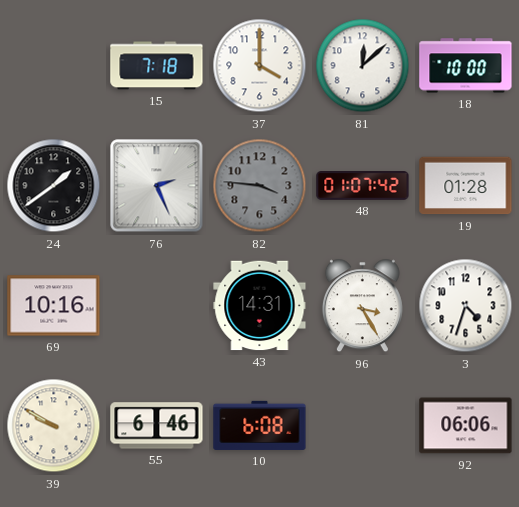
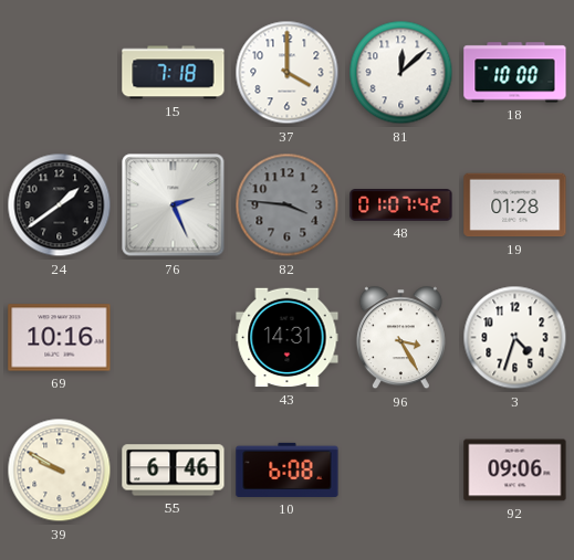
92: 06:06 -> 09:06
